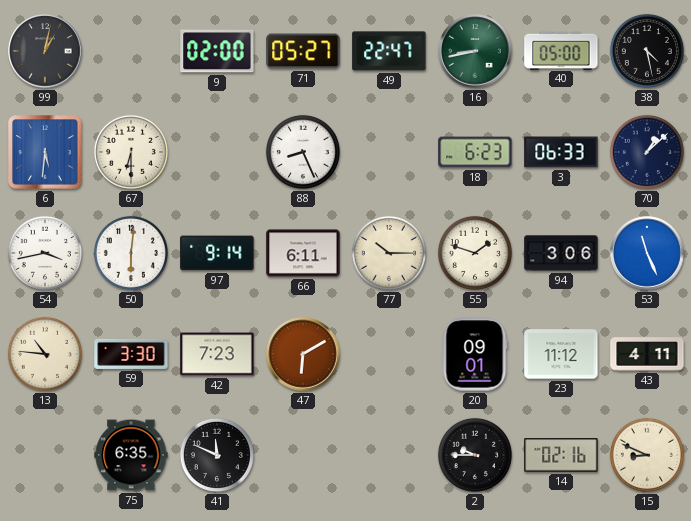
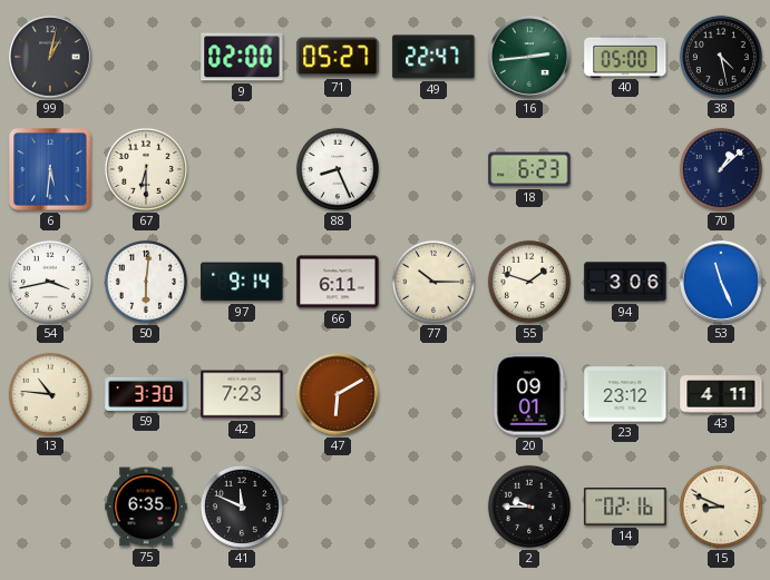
16: 8:43 -> 2:44
3: 06:33 -> none
23: 11:12 -> 23:12
